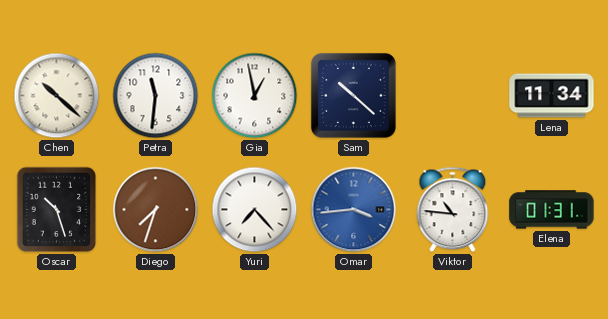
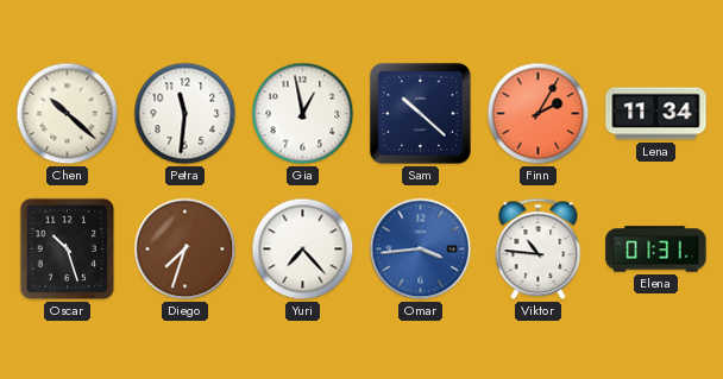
Finn: none -> 2:05
